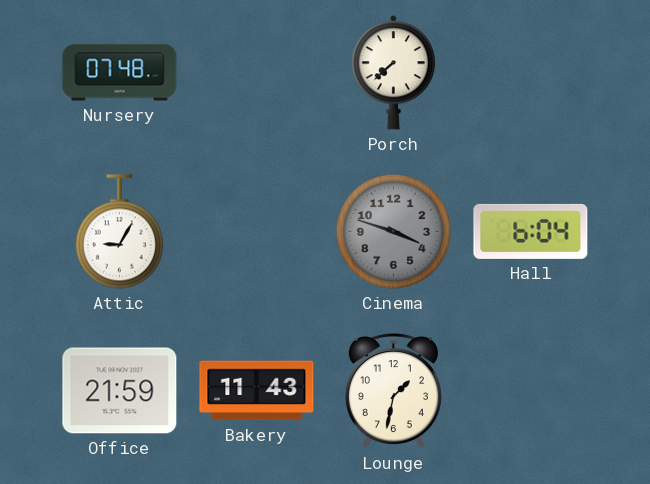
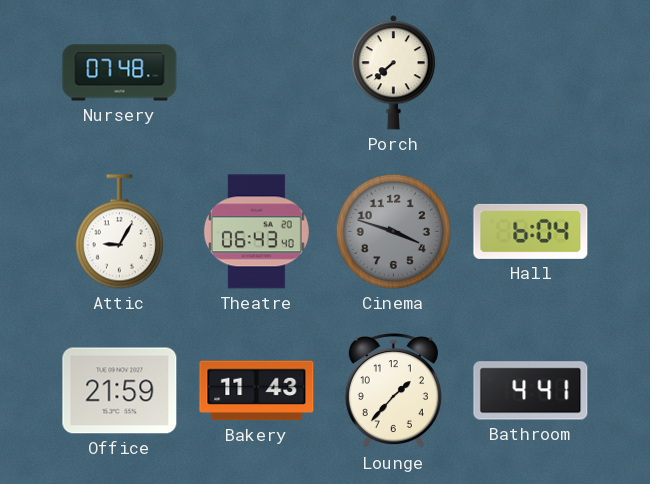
Theatre: none -> 06:43
Lounge: 1:32 -> 1:37
Bathroom: none -> 4:41
